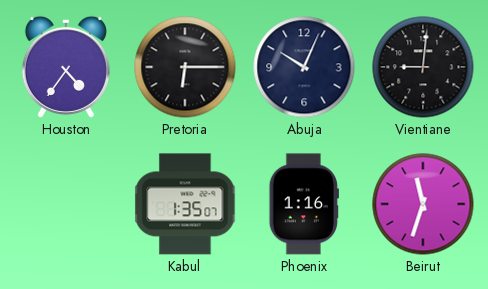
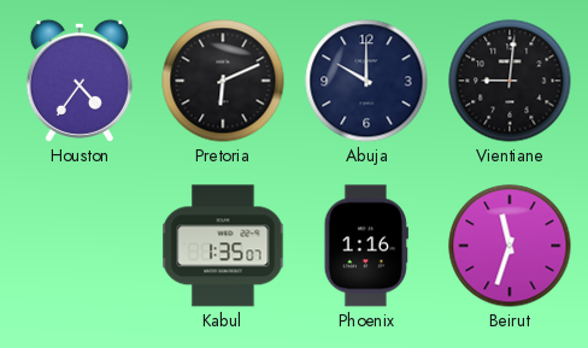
Pretoria: 6:15 -> 6:11
Abuja: 10:04 -> 10:00
